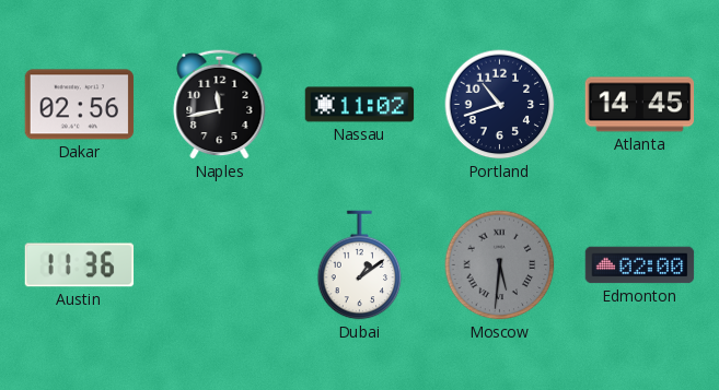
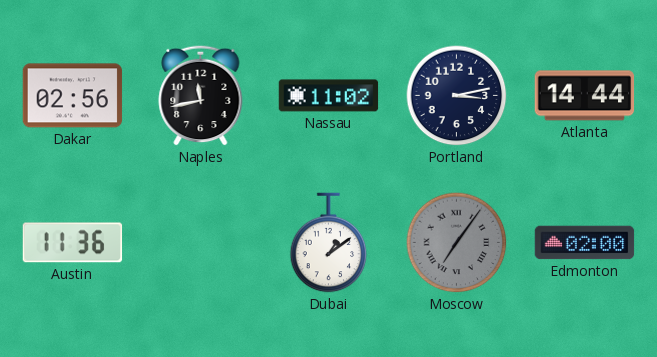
Portland: 10:42 -> 3:13
Atlanta: 14:45 -> 14:44
Moscow: 5:31 -> 7:06
